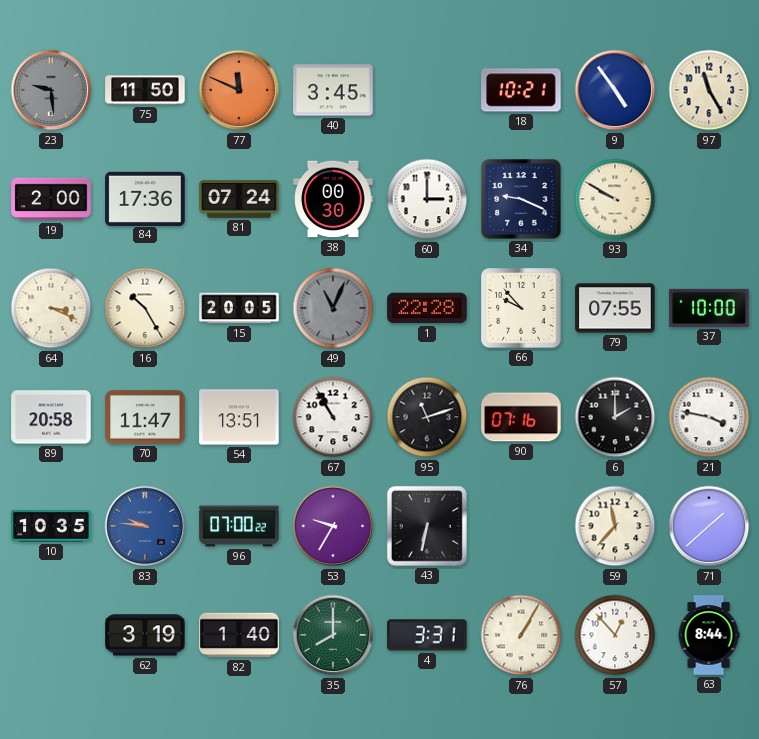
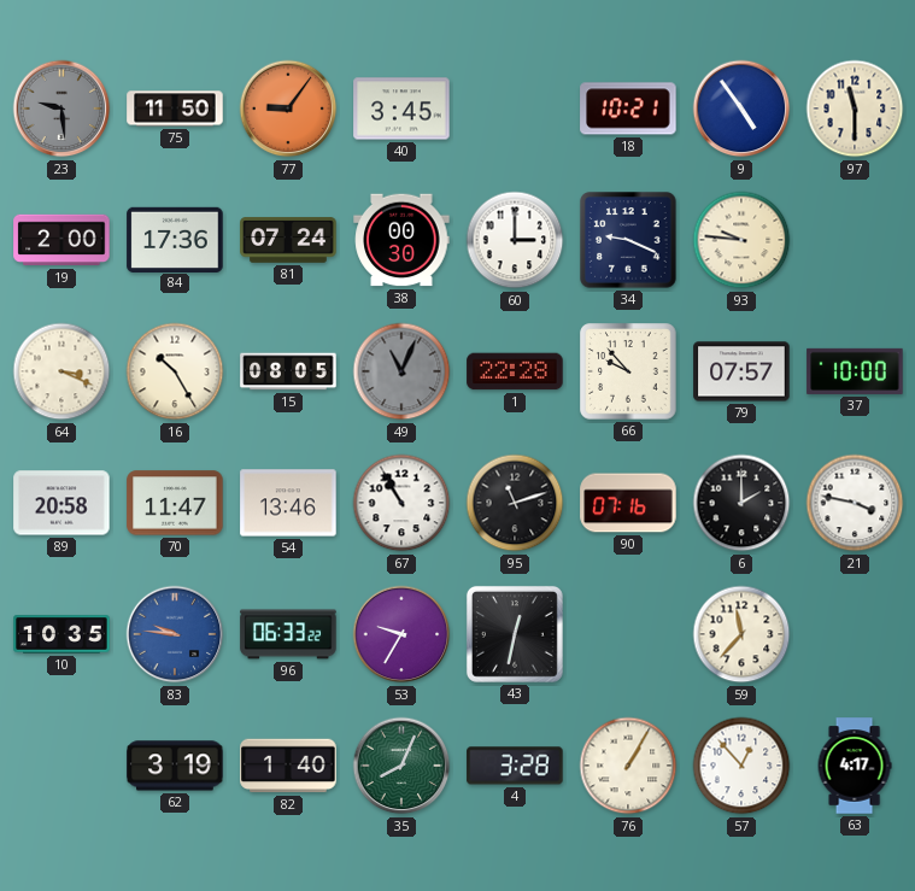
77: 11:49 -> 9:06
97: 11:25 -> 11:30
93: 9:50 -> 9:46
15: 20:05 -> 08:05
79: 07:55 -> 07:57
54: 13:51 -> 13:46
96: 07:00 -> 06:33
43: 6:32 -> 12:32
71: 1:38 -> none
35: 8:00 -> 8:04
4: 3:31 -> 3:28
63: 8:44 -> 4:17
